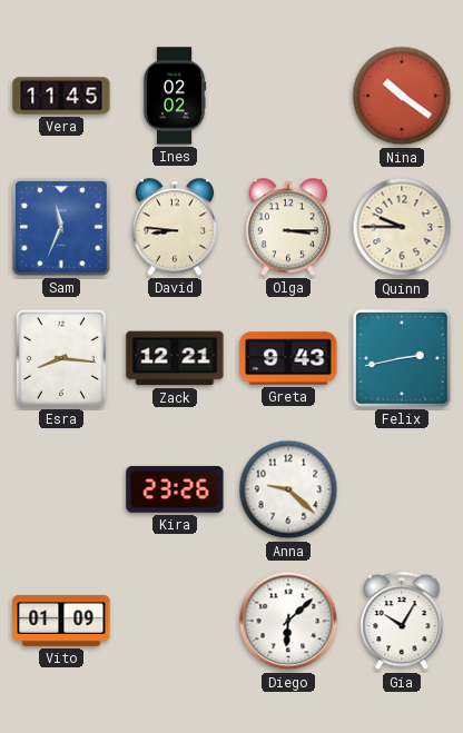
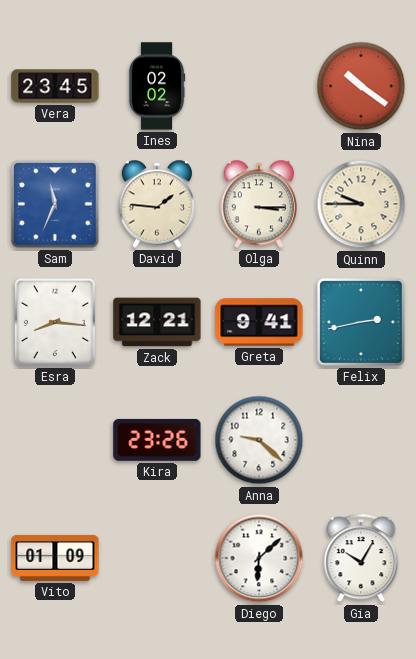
Vera: 11:45 -> 23:45
David: 8:46 -> 1:46
Greta: 9:43 -> 9:41
